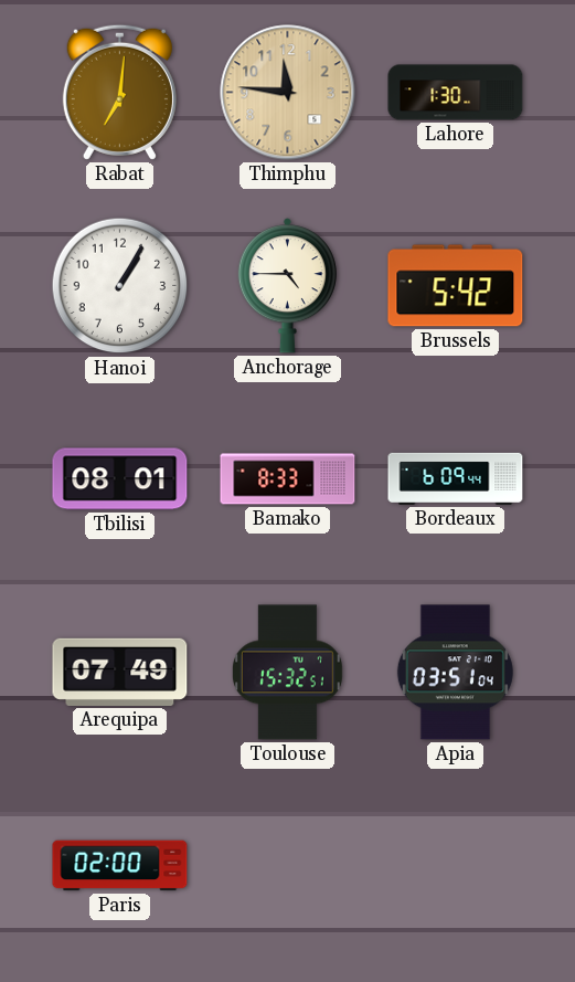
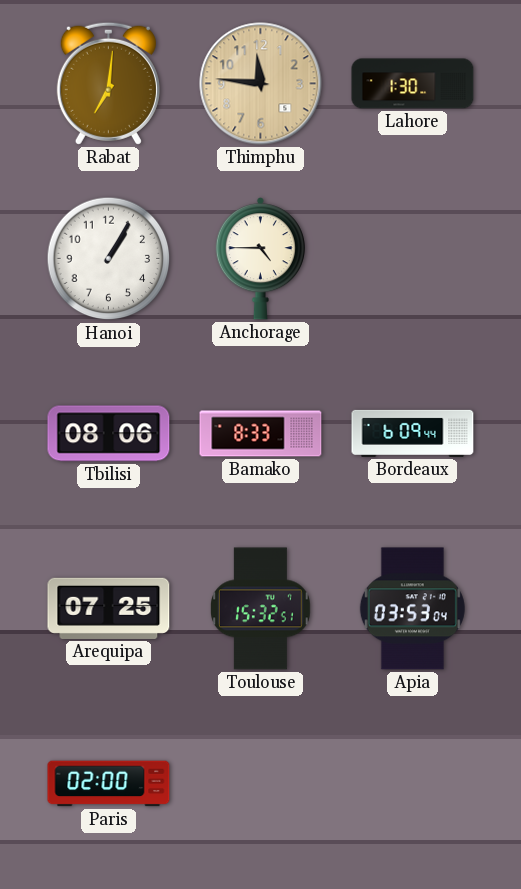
Brussels: 5:42 -> none
Tbilisi: 08:01 -> 08:06
Arequipa: 07:49 -> 07:25
Apia: 03:51 -> 03:53
